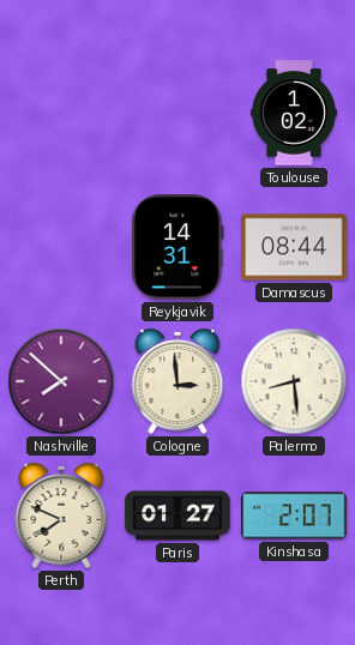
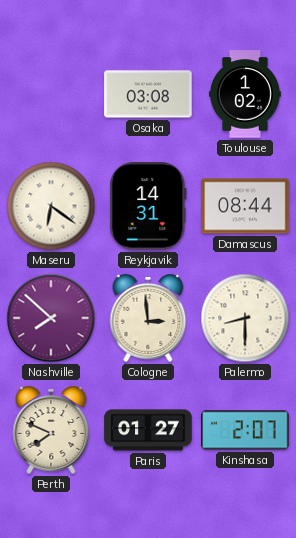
Osaka: none -> 03:08
Maseru: none -> 6:21
Palermo: 8:29 -> 8:30
